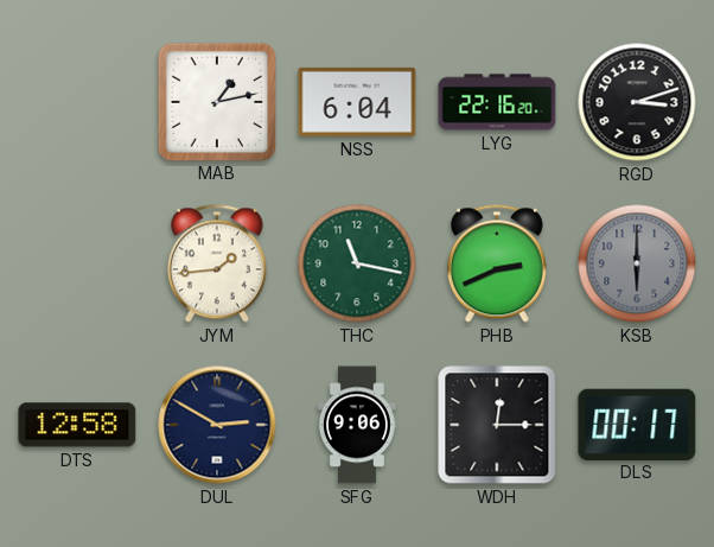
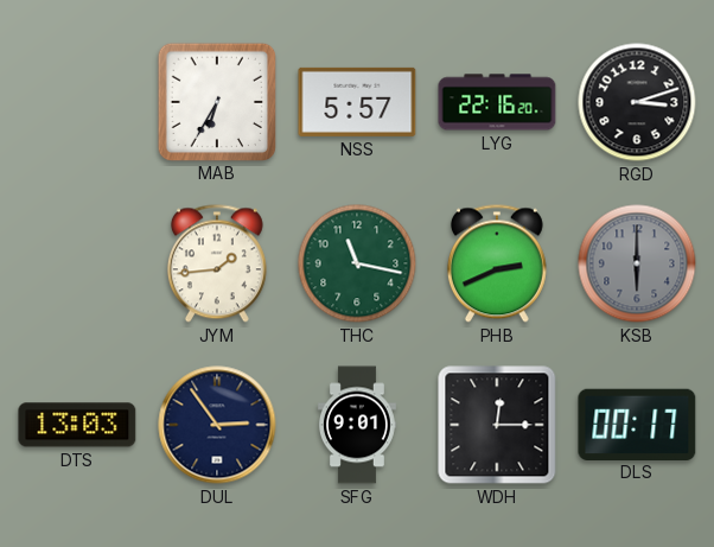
MAB: 1:13 -> 6:35
NSS: 6:04 -> 5:57
DTS: 12:58 -> 13:03
DUL: 2:50 -> 2:54
SFG: 9:06 -> 9:01
